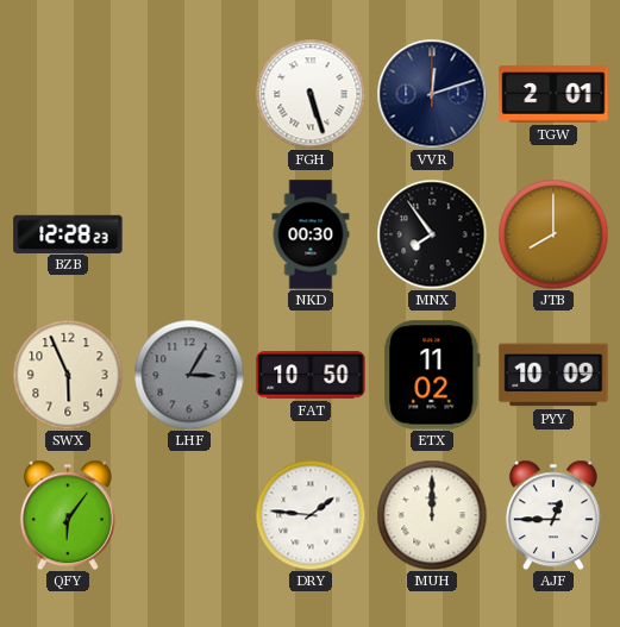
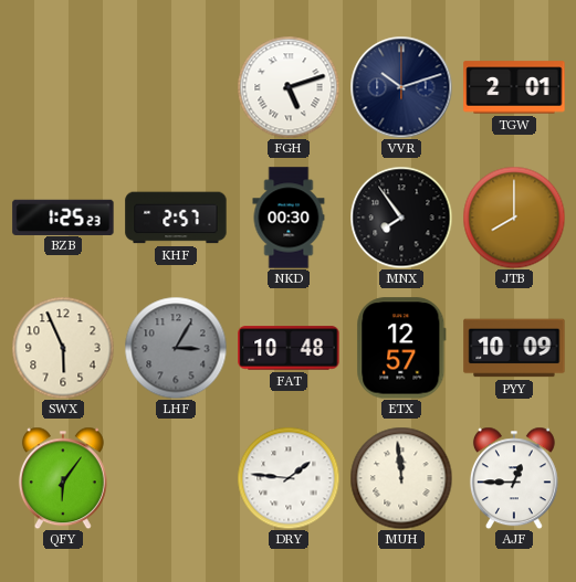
FGH: 5:27 -> 5:12
VVR: 12:12 -> 10:12
BZB: 12:28 -> 1:25
KHF: none -> 2:57
FAT: 10:50 -> 10:48
ETX: 11:02 -> 12:57
MUH: 12:00 -> 11:59
